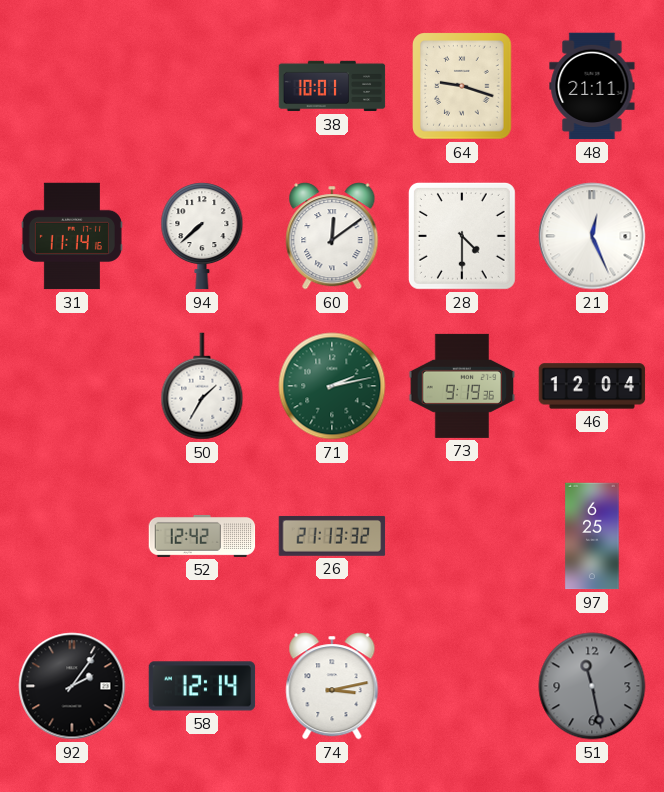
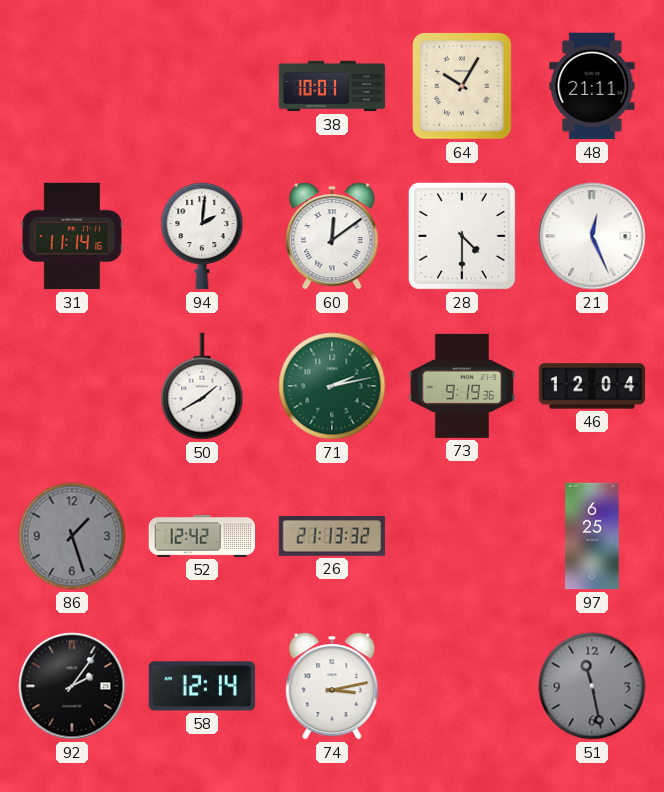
64: 9:18 -> 10:05
94: 7:38 -> 2:01
50: 1:35 -> 1:40
86: none -> 1:27
